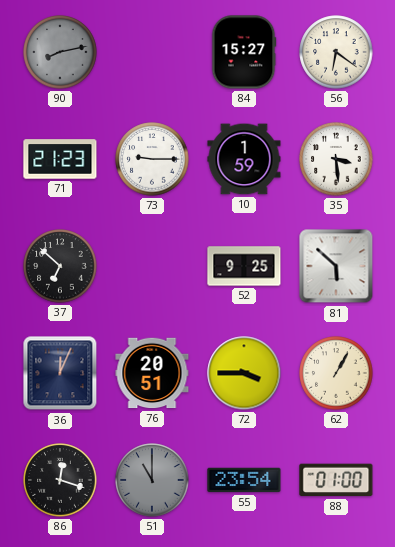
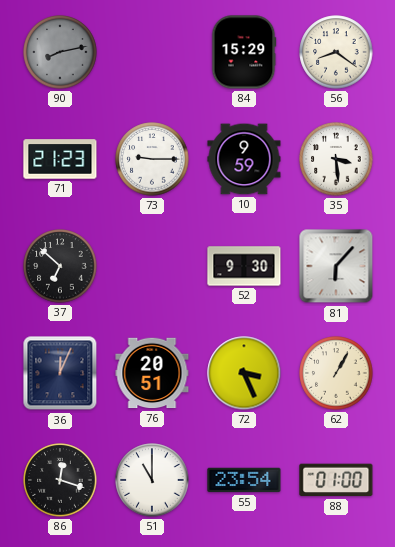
84: 15:27 -> 15:29
56: 6:21 -> 8:21
10: 1:59 -> 9:59
52: 9:25 -> 9:30
81: 5:52 -> 6:07
72: 3:45 -> 3:26
51 dial: grey -> white
